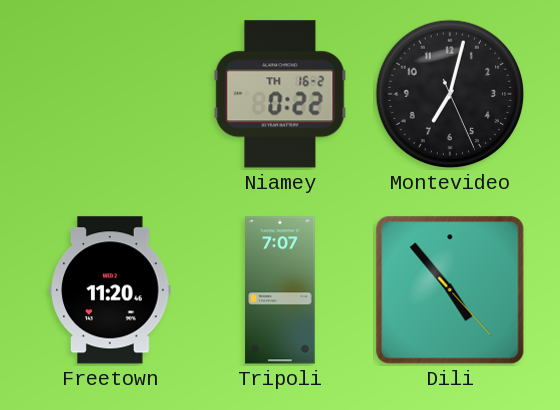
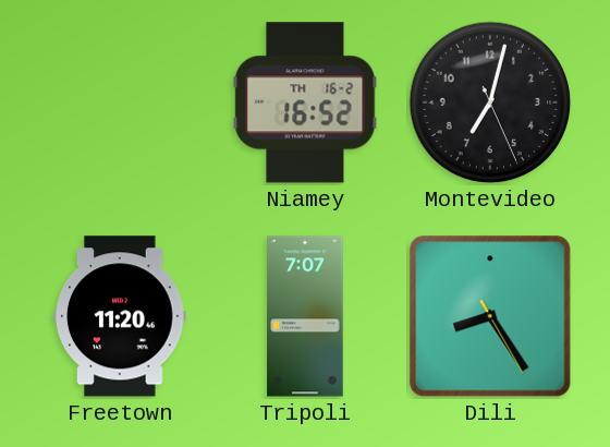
Niamey: 0:22 -> 16:52
Dili: 4:53 -> 8:24
